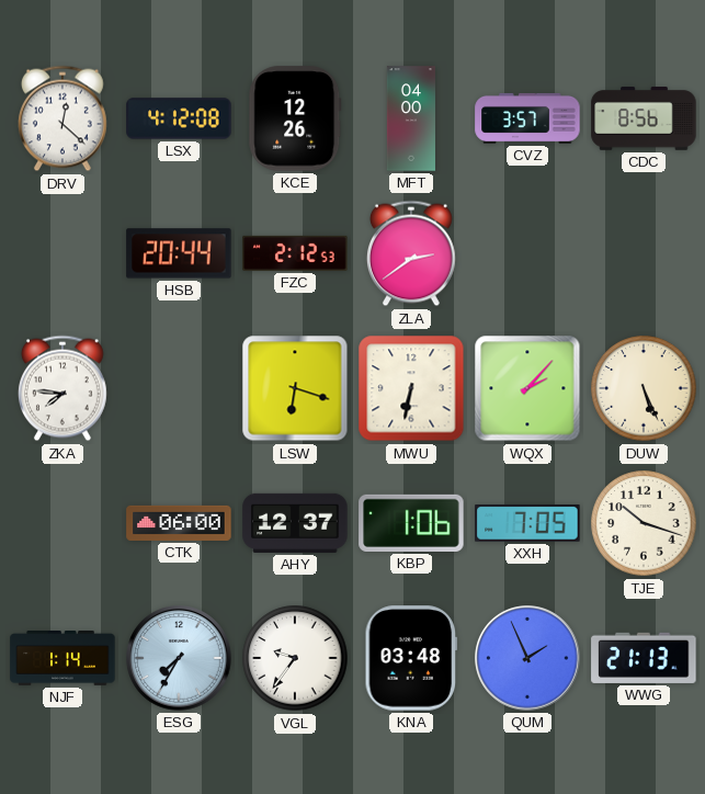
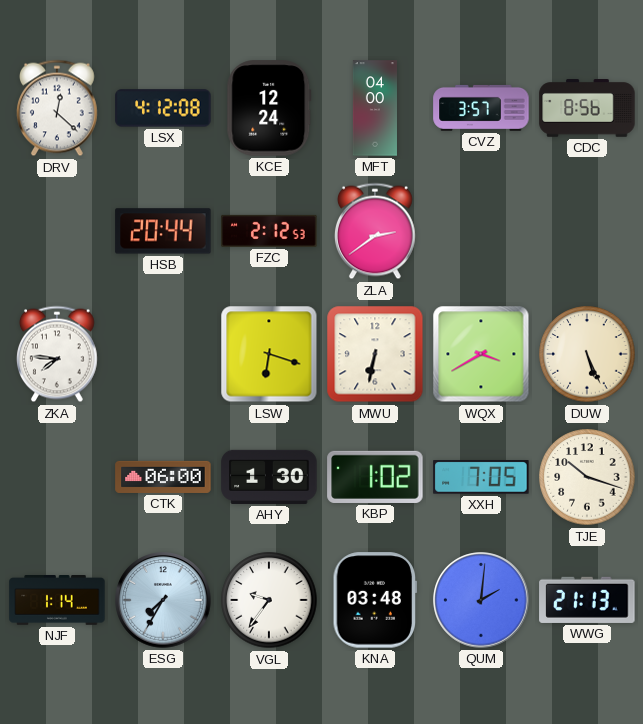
KCE: 12:26 -> 12:24
WQX: 2:07 -> 3:40
AHY: 12:37 -> 1:30
KBP: 1:06 -> 1:02
QUM: 1:56 -> 2:01
